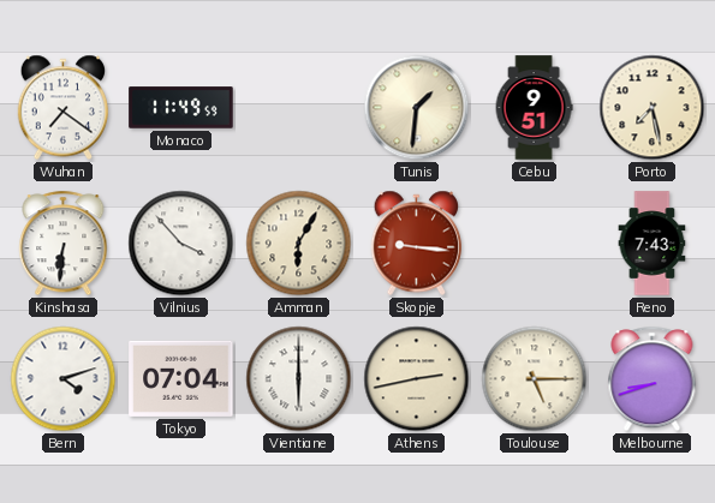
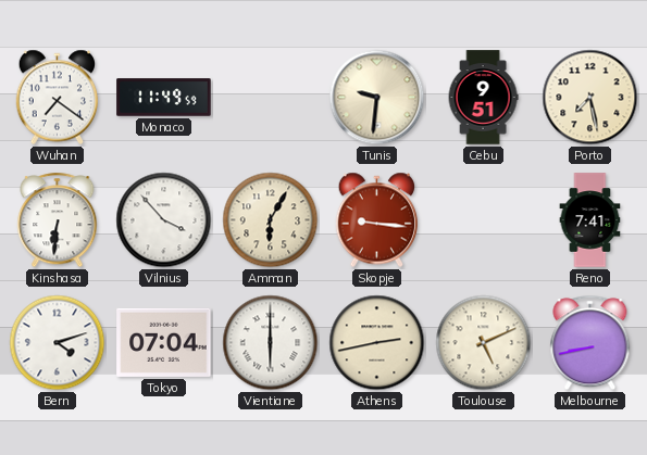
Tunis: 1:31 -> 9:31
Reno: 7:43 -> 7:41
Toulouse: 5:15 -> 5:11
Melbourne: 8:42 -> 8:43
